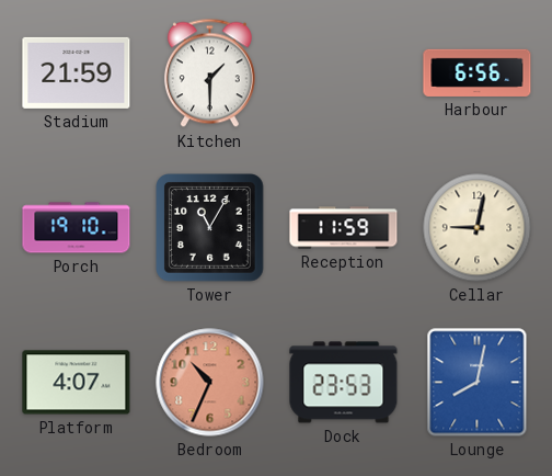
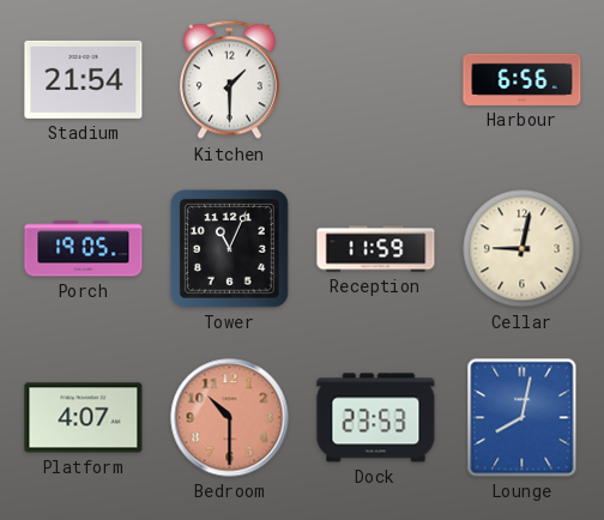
Stadium: 21:59 -> 21:54
Porch: 19:10 -> 19:05
Tower: 11:05 -> 11:04
Bedroom: 10:34 -> 10:30
